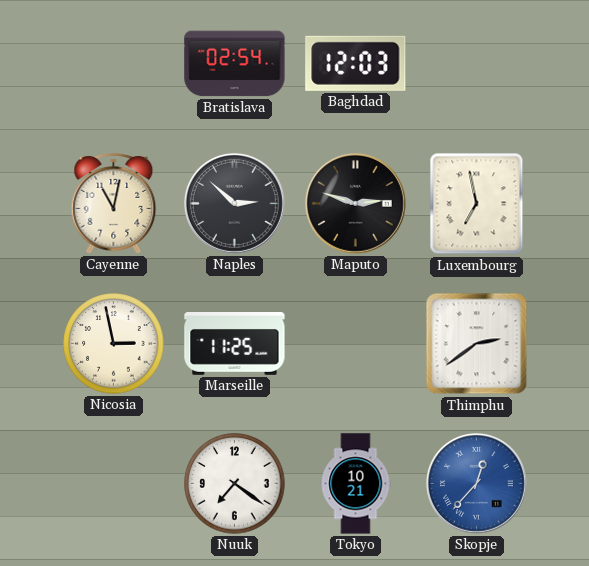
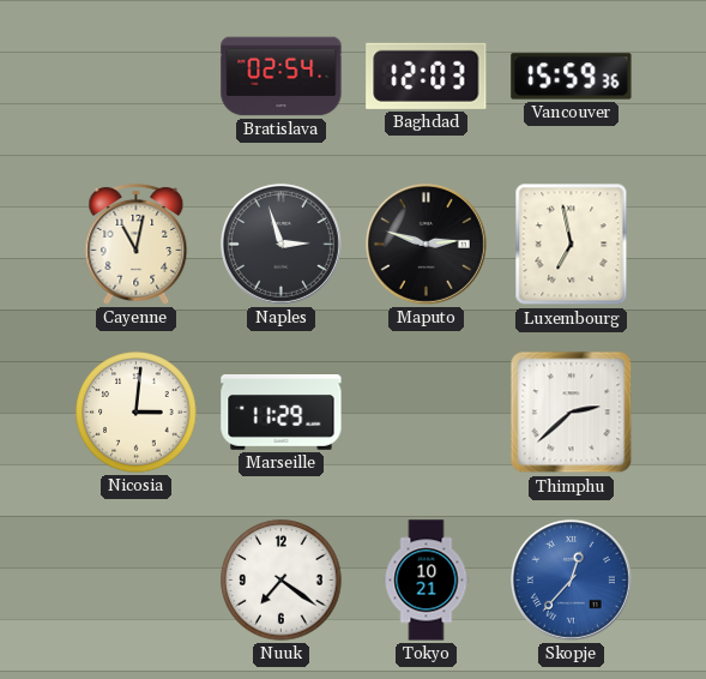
Vancouver: none -> 15:59
Naples: 2:52 -> 2:57
Nicosia: 2:58 -> 3:01
Marseille: 11:25 -> 11:29
Thimphu: 2:39 -> 2:38
